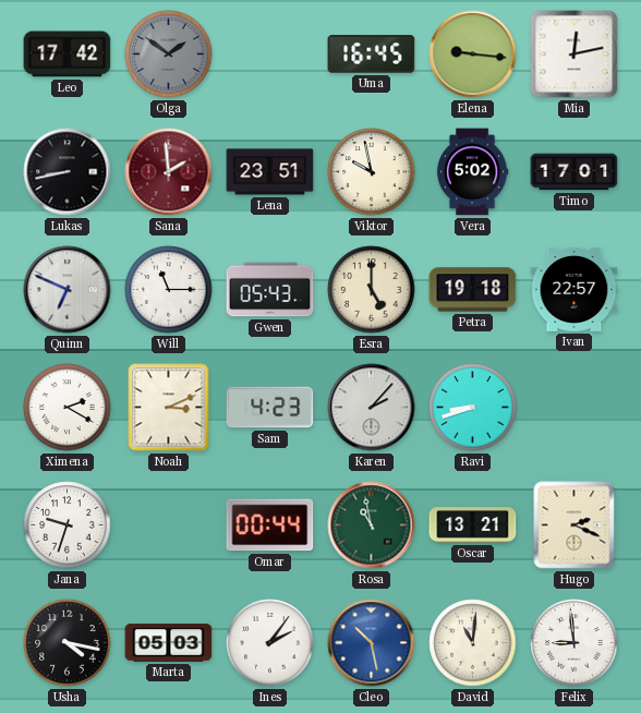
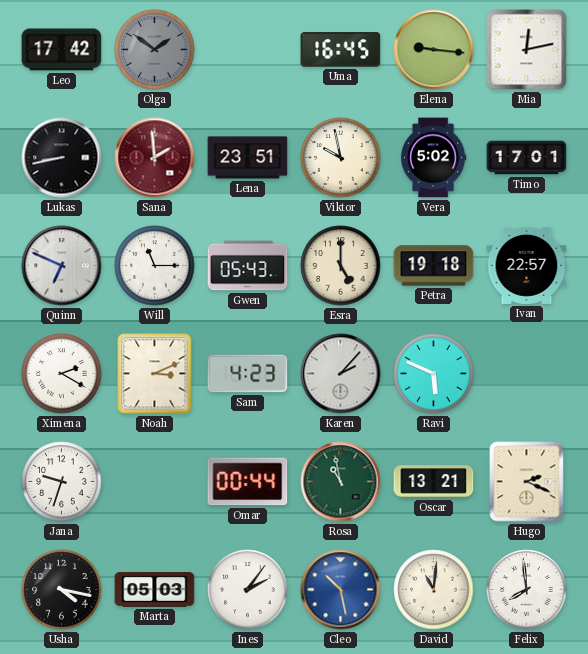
Ravi: 8:42 -> 5:49
Felix: 8:59 -> 7:59
